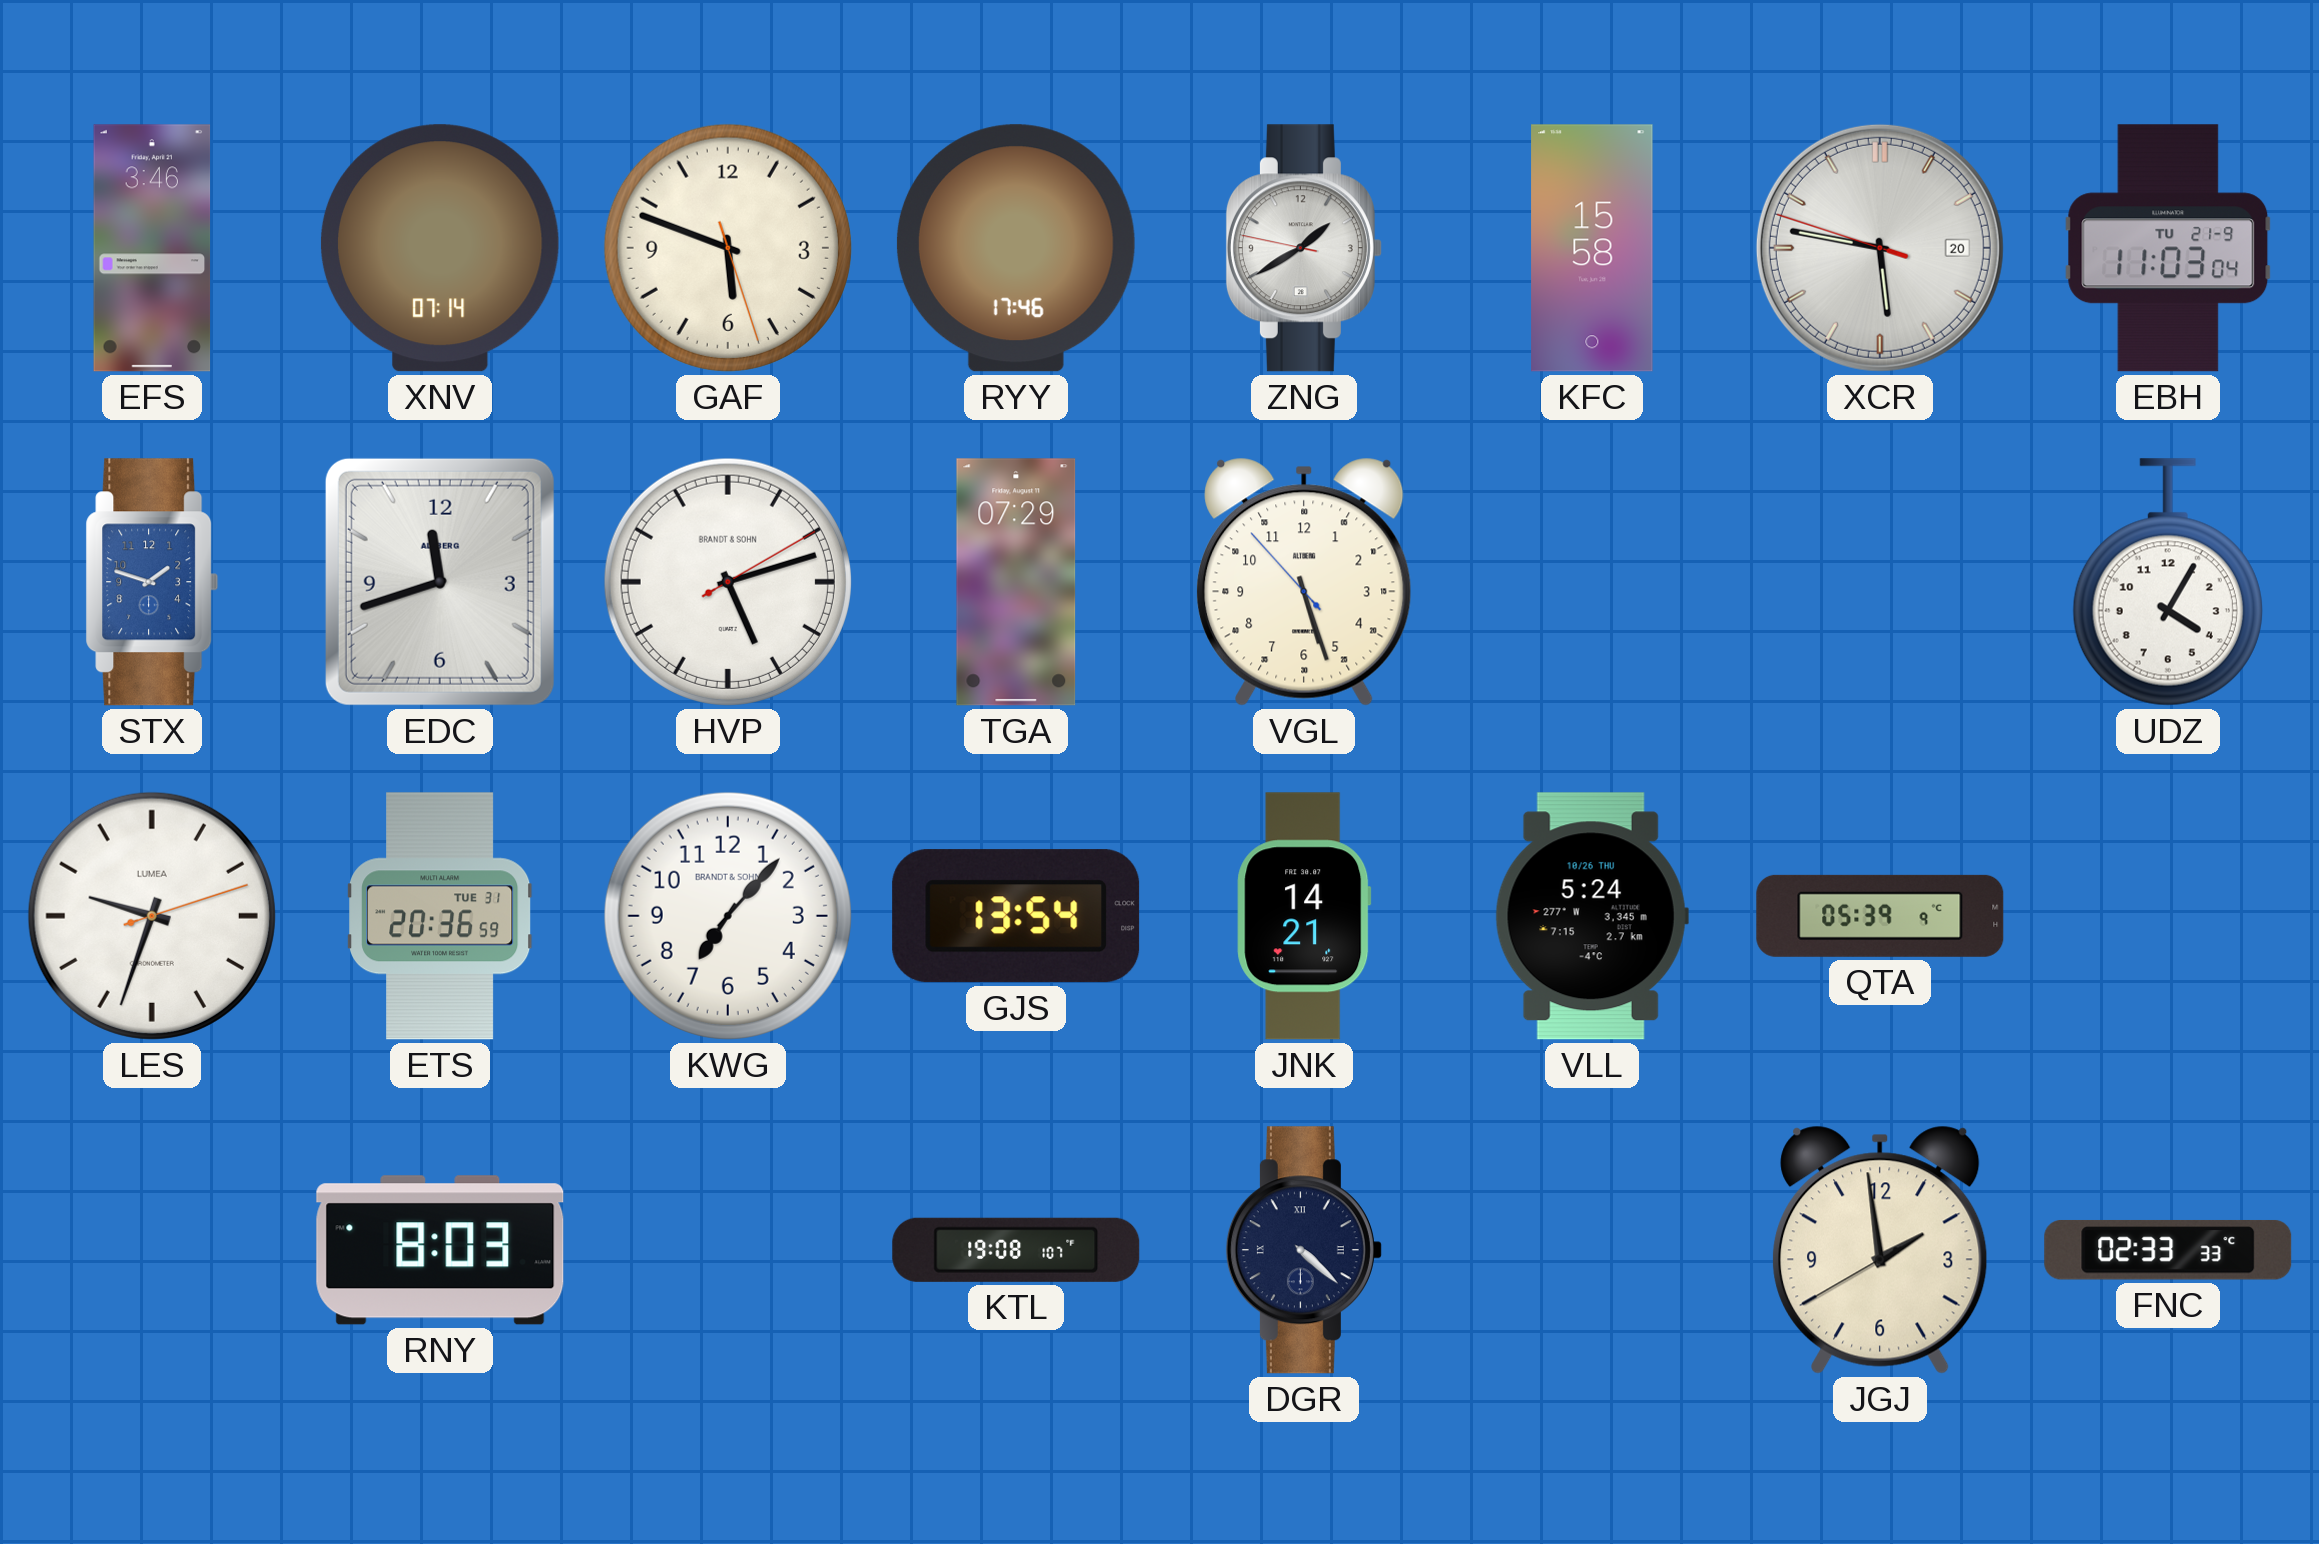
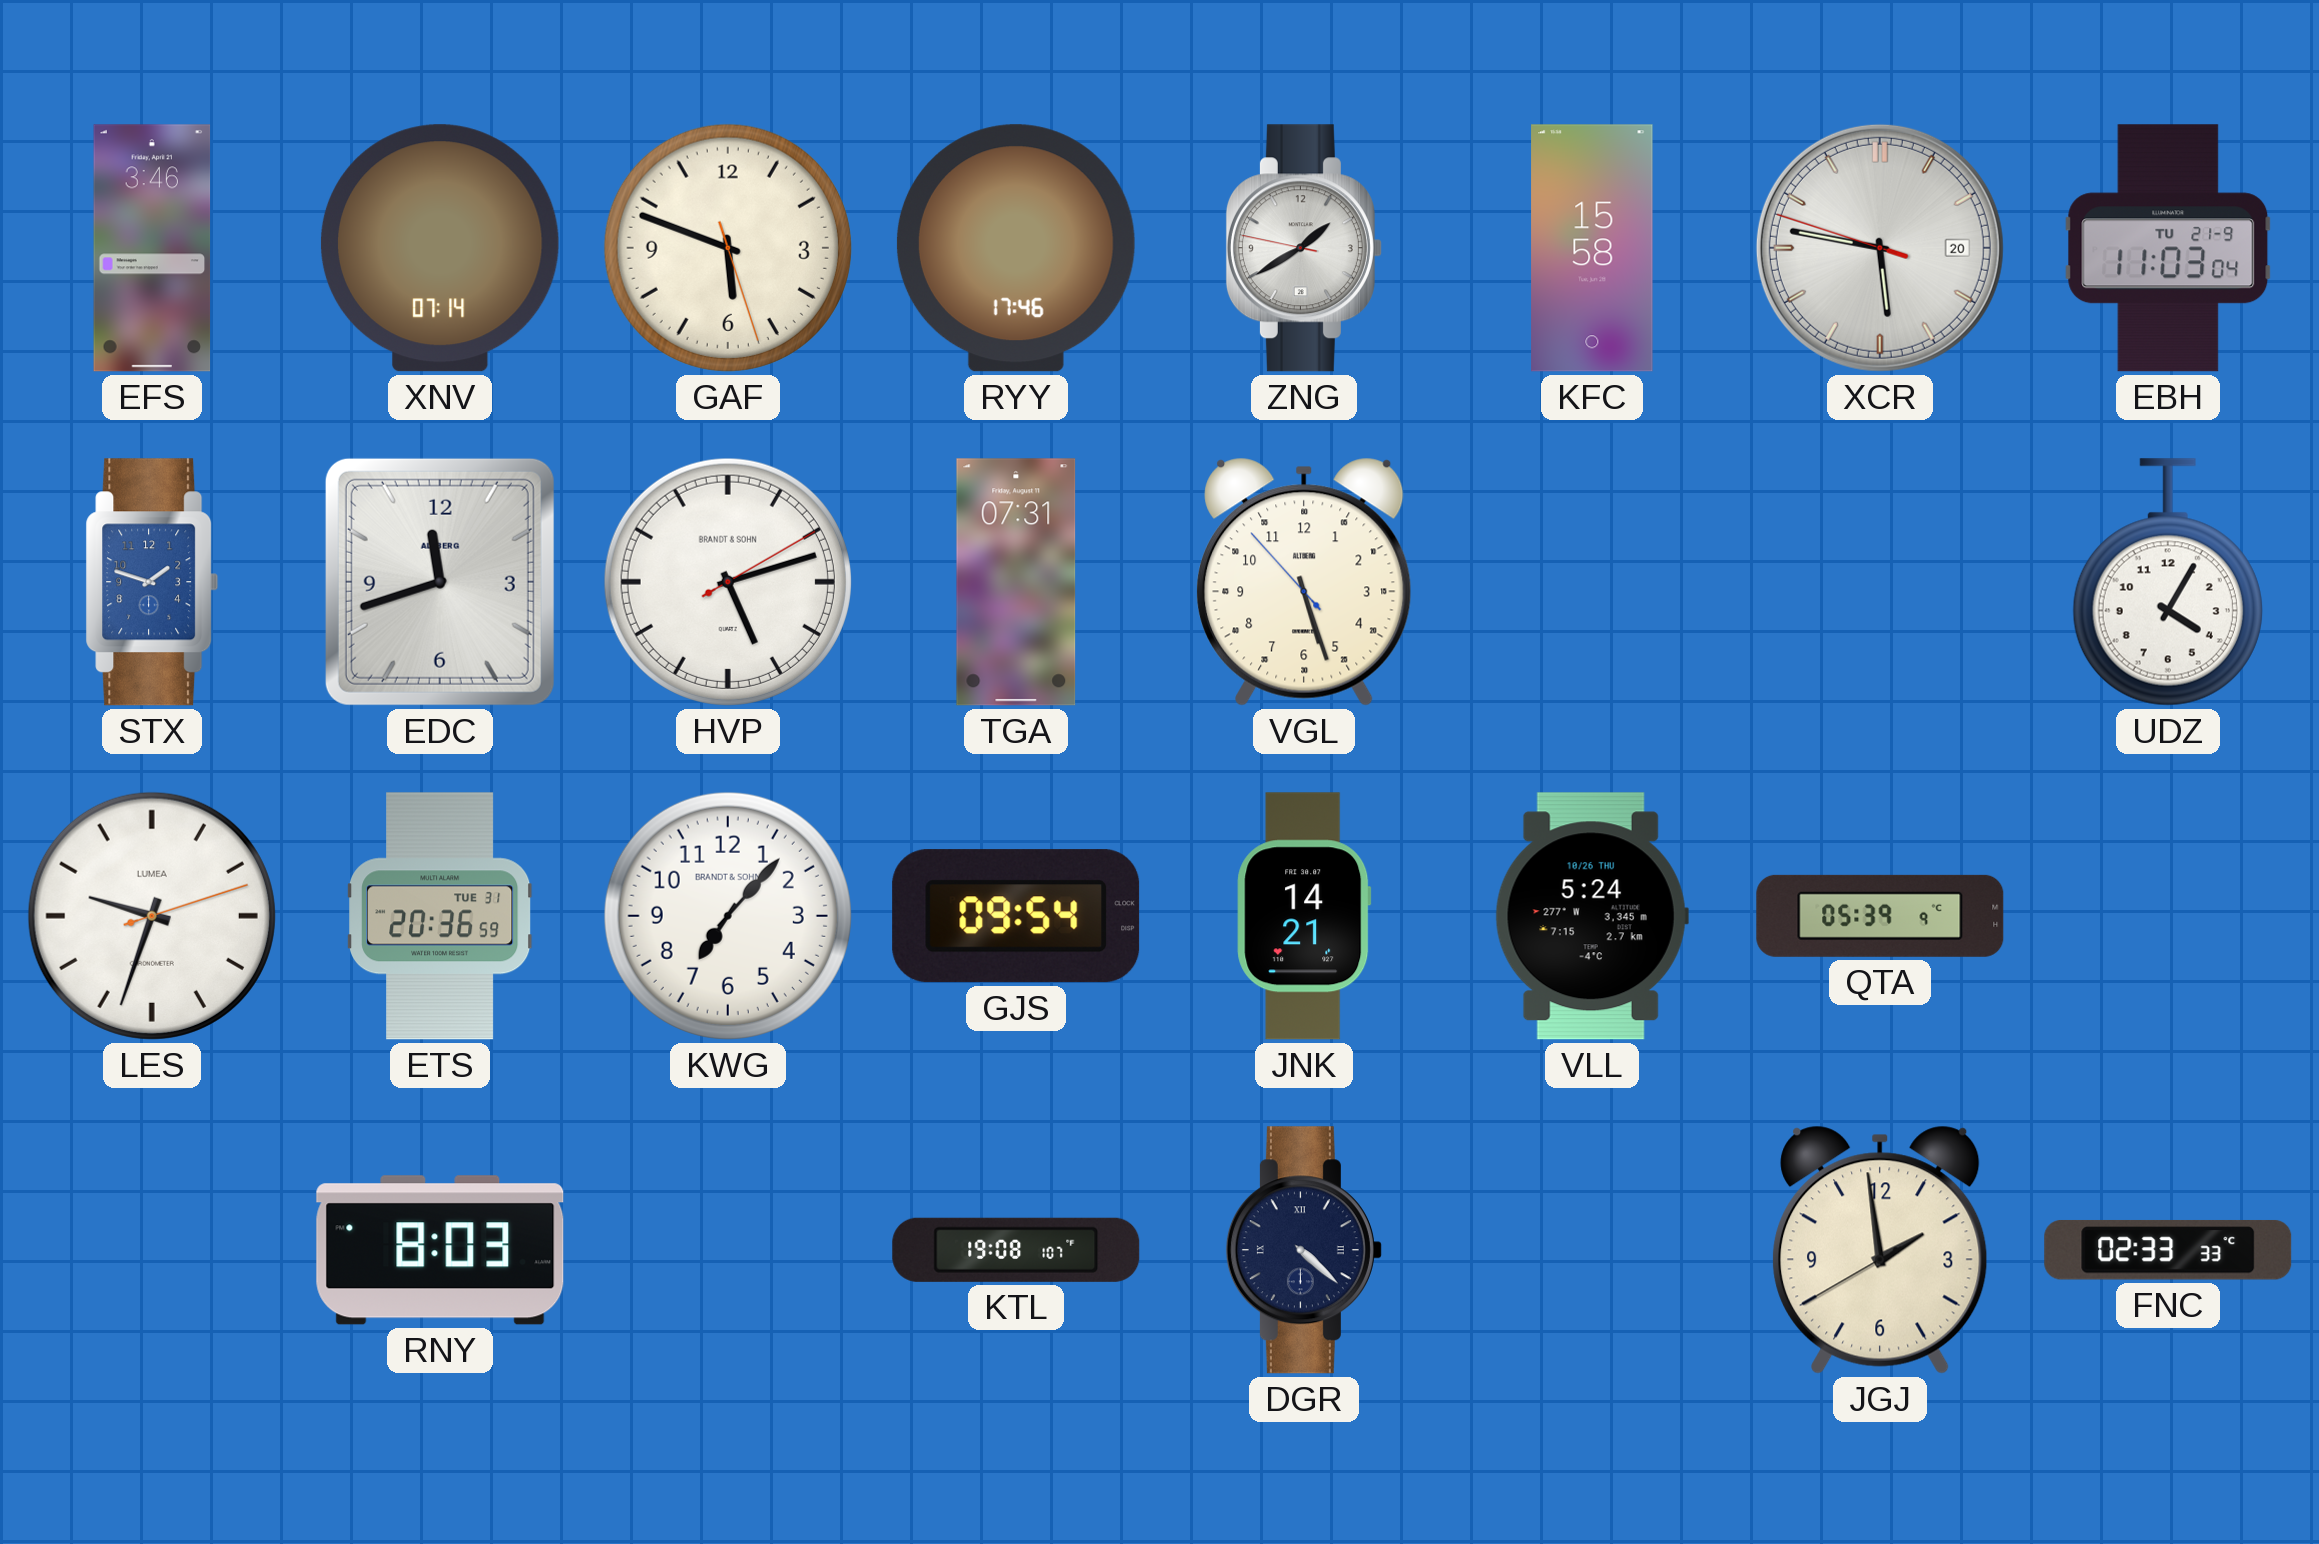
TGA: 07:29 -> 07:31
GJS: 13:54 -> 09:54
